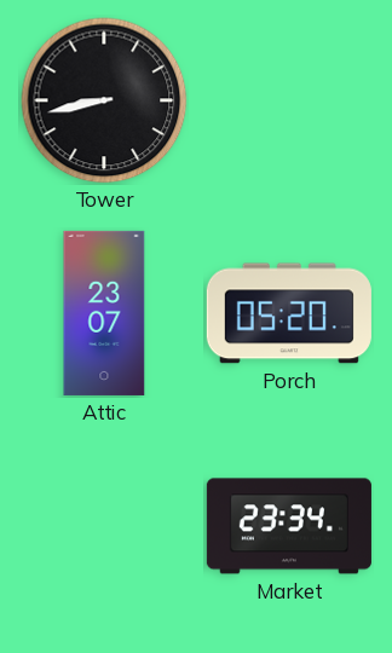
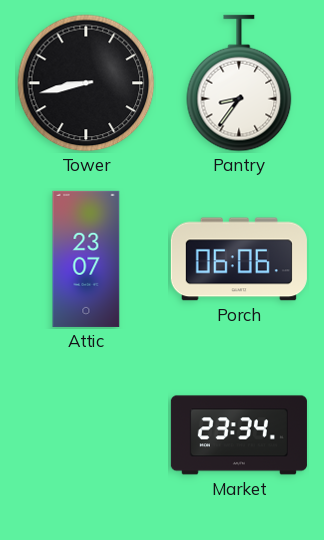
Pantry: none -> 8:36
Porch: 05:20 -> 06:06
